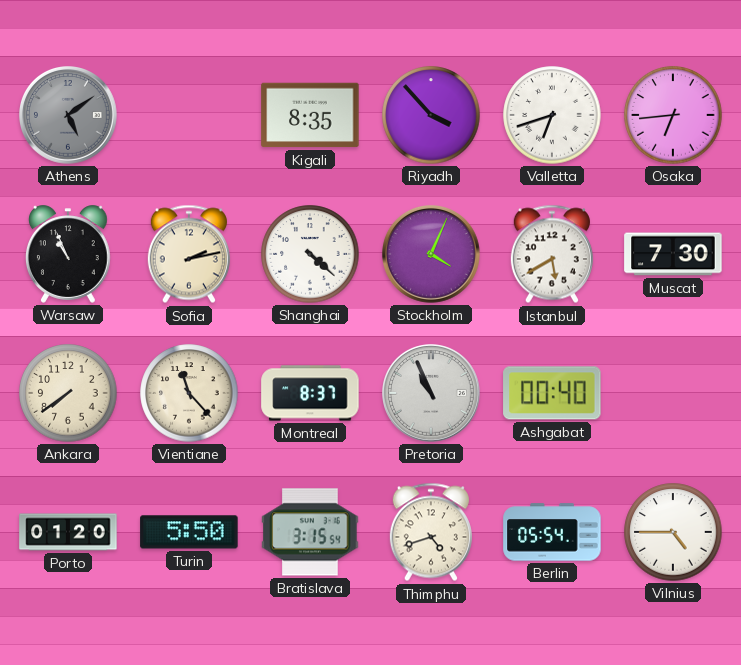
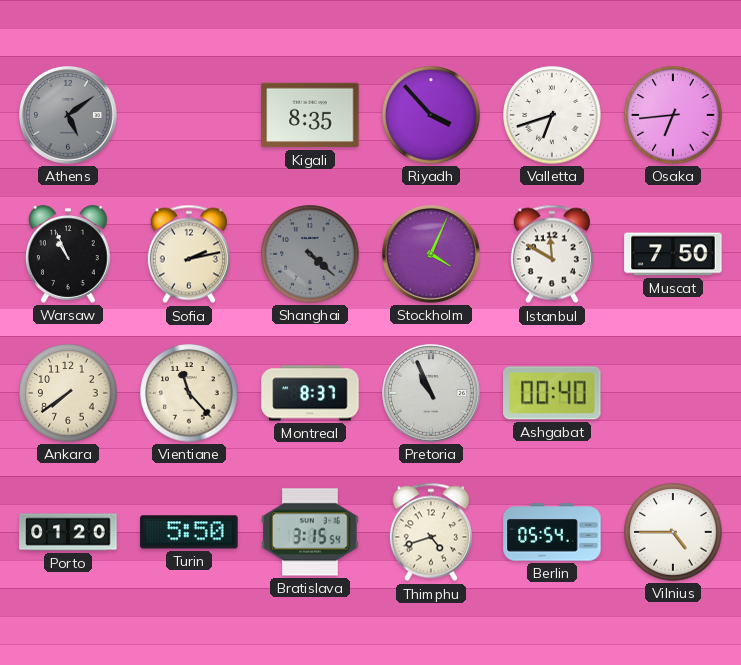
Shanghai dial: white -> grey
Istanbul: 5:40 -> 11:50
Muscat: 7:30 -> 7:50
